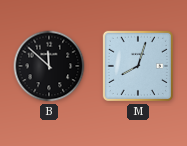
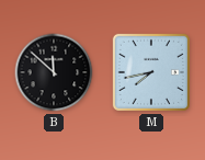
M: 8:03 -> 7:43
